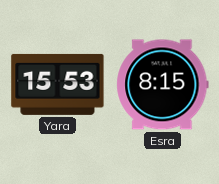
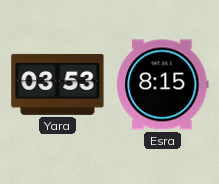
Yara: 15:53 -> 03:53
